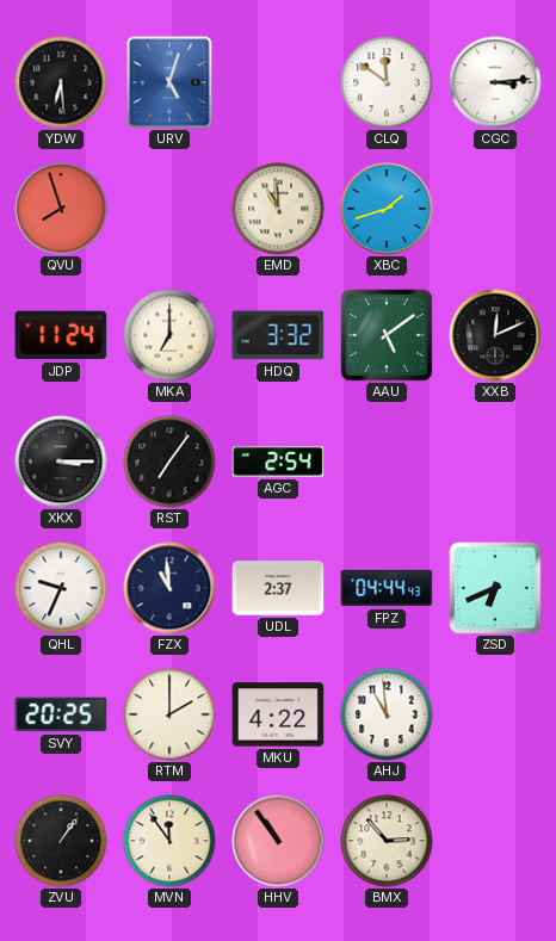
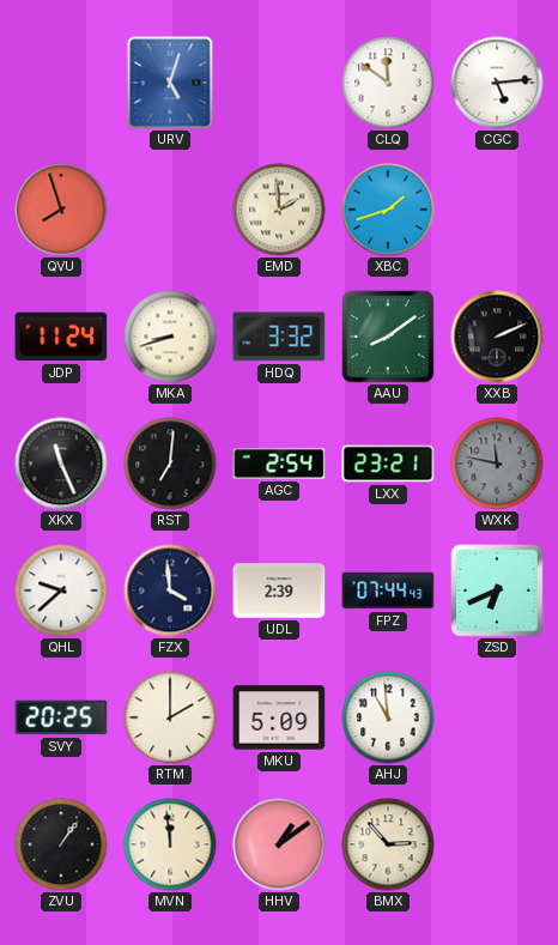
YDW: 6:29 -> none
CGC: 3:14 -> 5:14
EMD: 10:59 -> 1:59
MKA: 7:00 -> 8:42
AAU: 5:09 -> 8:09
XXB: 12:11 -> 2:11
XKX: 3:15 -> 11:26
RST: 7:06 -> 7:01
LXX: none -> 23:21
WXK: none -> 11:47
QHL: 9:34 -> 9:38
FZX: 10:59 -> 3:59
UDL: 2:37 -> 2:39
FPZ: 04:44 -> 07:44
MKU: 4:22 -> 5:09
MVN: 11:54 -> 11:59
HHV: 10:54 -> 1:09
